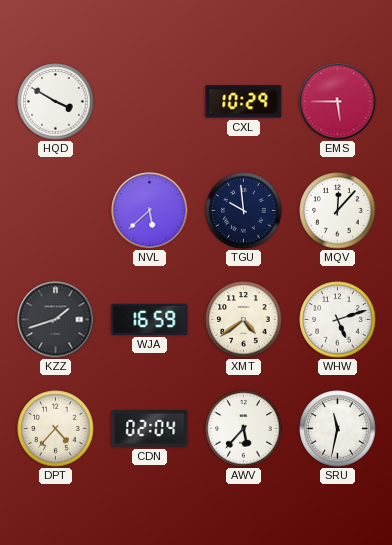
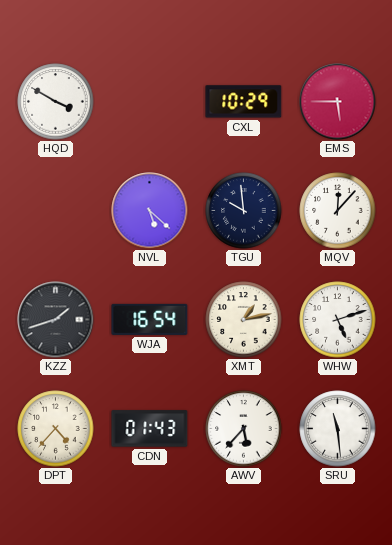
NVL: 5:38 -> 5:22
WJA: 16:59 -> 16:54
XMT: 4:39 -> 1:13
CDN: 02:04 -> 01:43
SRU: 11:32 -> 11:29
